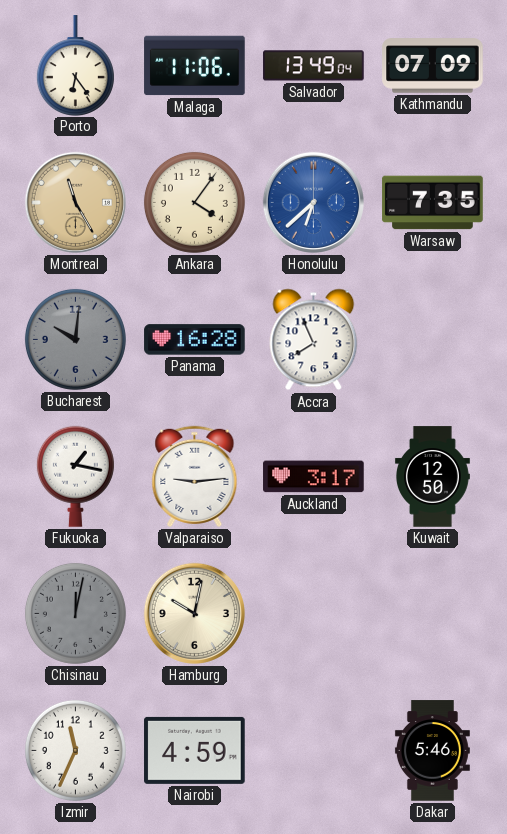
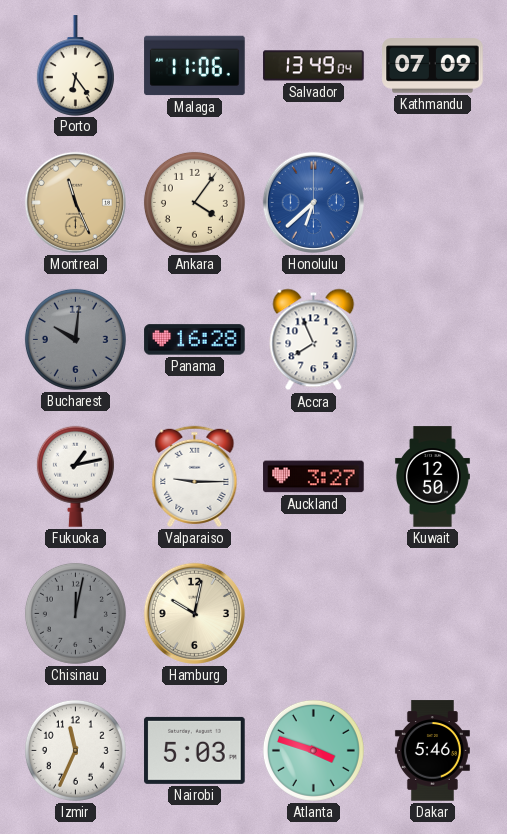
Montreal: 11:25 -> 11:26
Warsaw: 7:35 -> none
Fukuoka: 1:17 -> 1:13
Valparaiso: 9:14 -> 9:15
Auckland: 3:17 -> 3:27
Nairobi: 4:59 -> 5:03
Atlanta: none -> 3:48
